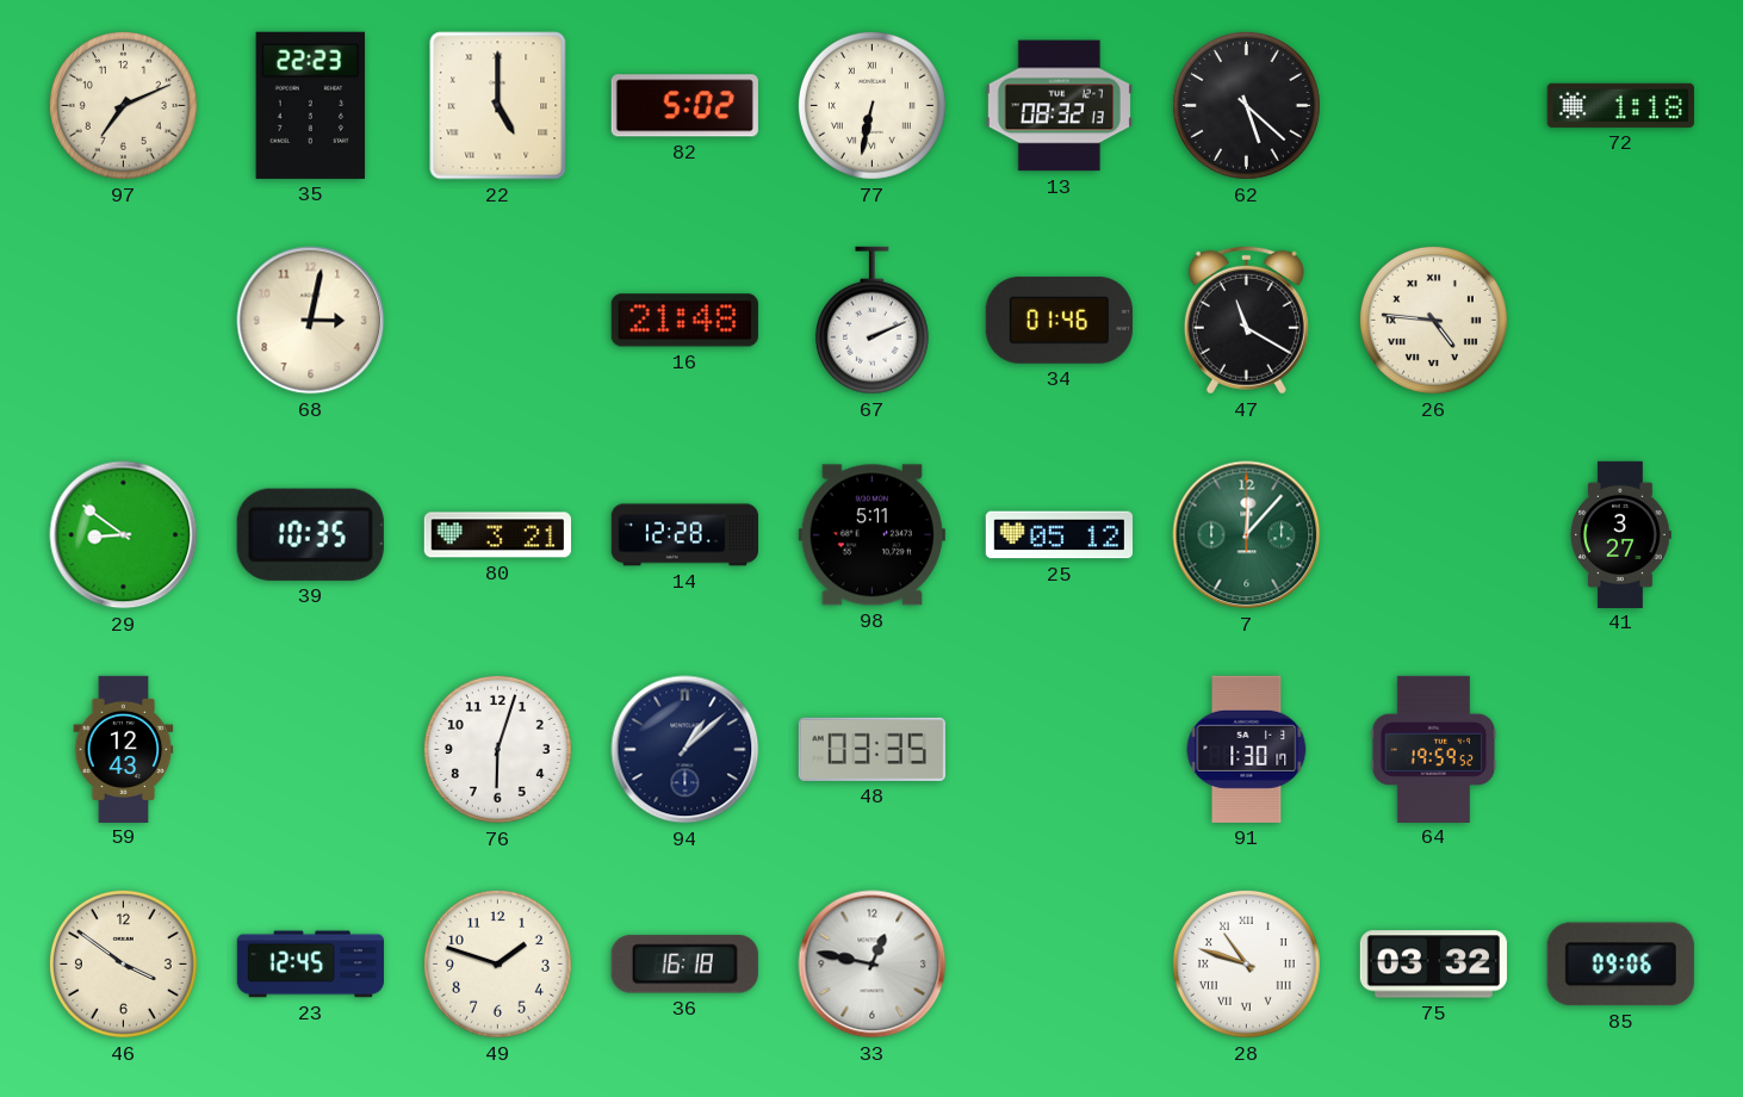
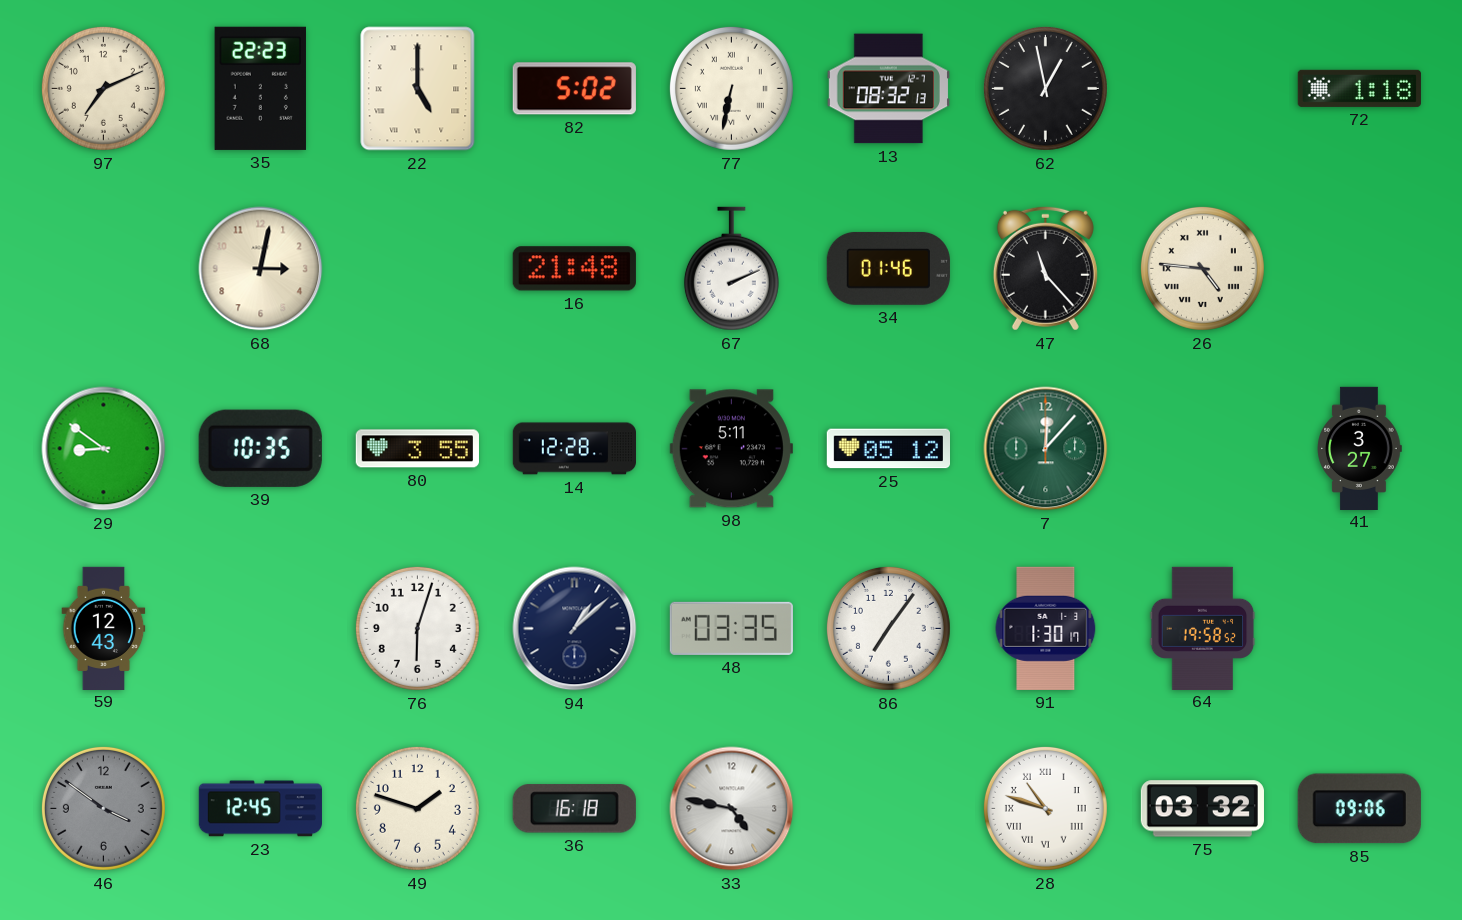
62: 5:22 -> 12:58
47: 11:20 -> 11:23
80: 3:21 -> 3:55
86: none -> 7:06
64: 19:59 -> 19:58
46 dial: cream -> grey
33: 12:47 -> 4:47
